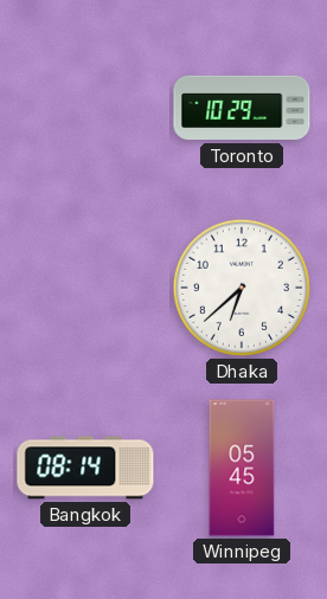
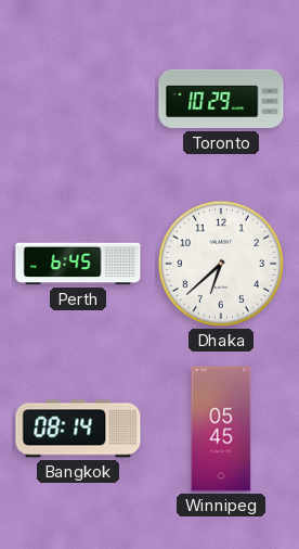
Perth: none -> 6:45
